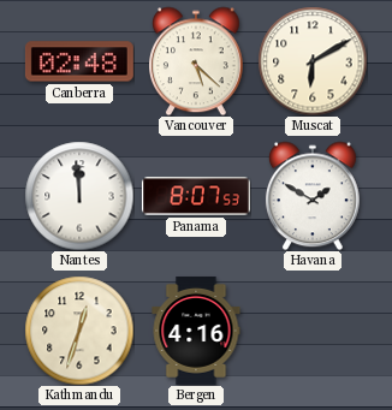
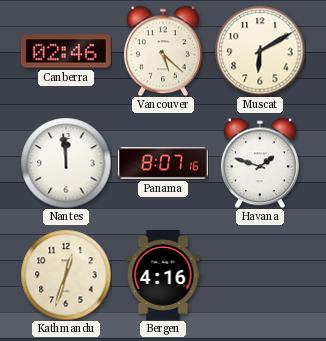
Canberra: 02:48 -> 02:46
Panama: 8:07:53 -> 8:07:16
Havana: 1:50 -> 1:48
